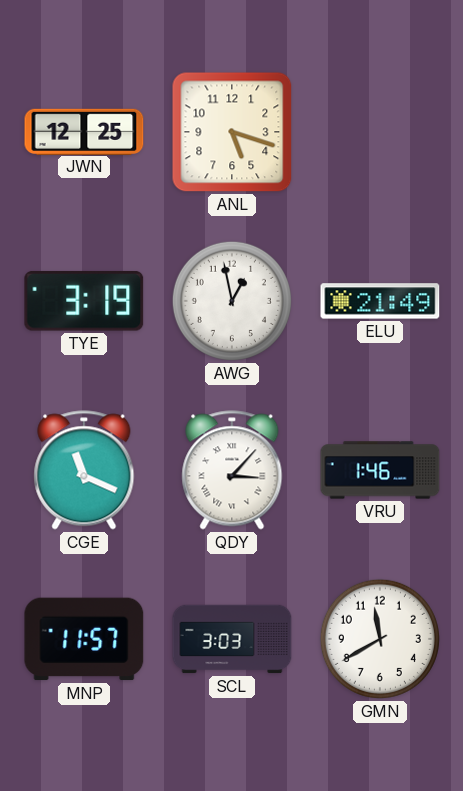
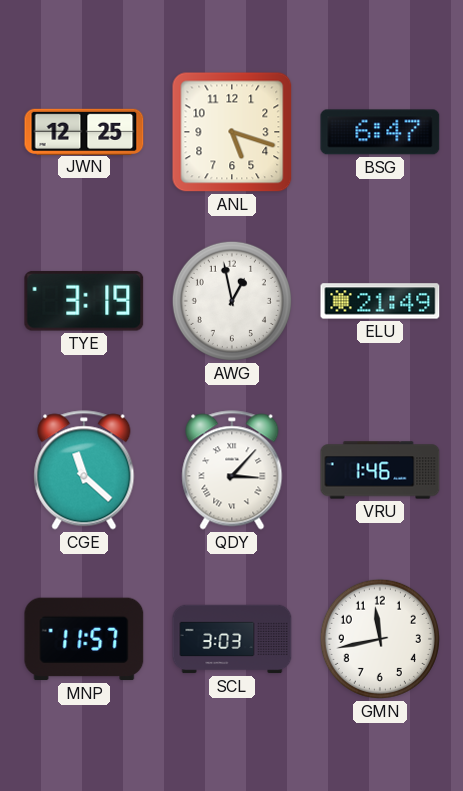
BSG: none -> 6:47
CGE: 11:19 -> 11:22
GMN: 11:40 -> 11:43
